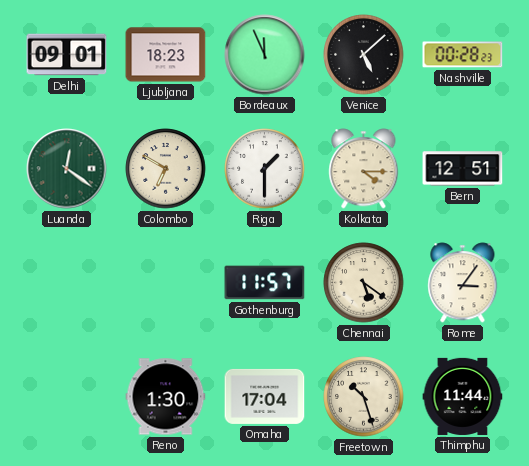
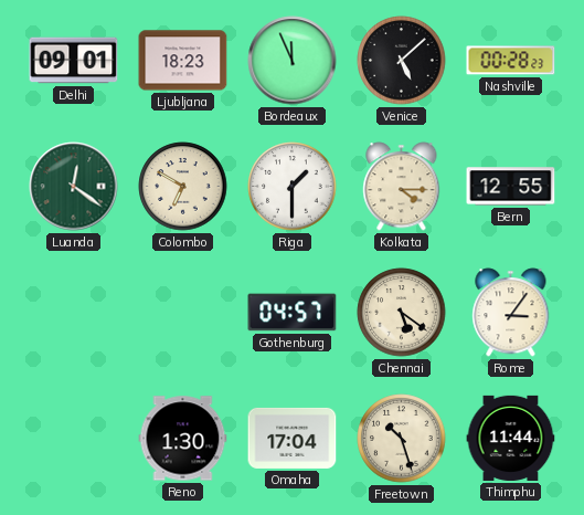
Bern: 12:51 -> 12:55
Gothenburg: 11:57 -> 04:57
